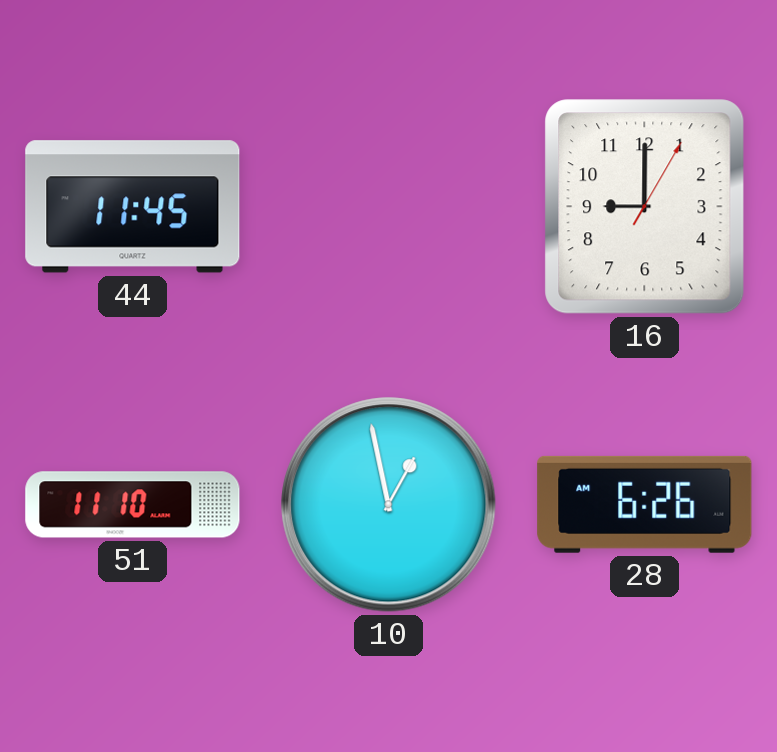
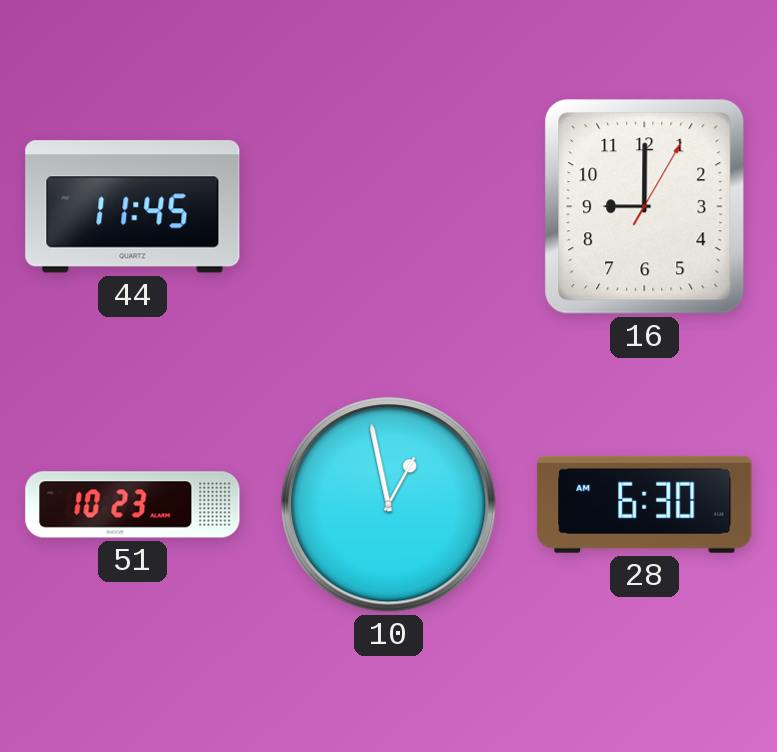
51: 11:10 -> 10:23
28: 6:26 -> 6:30
